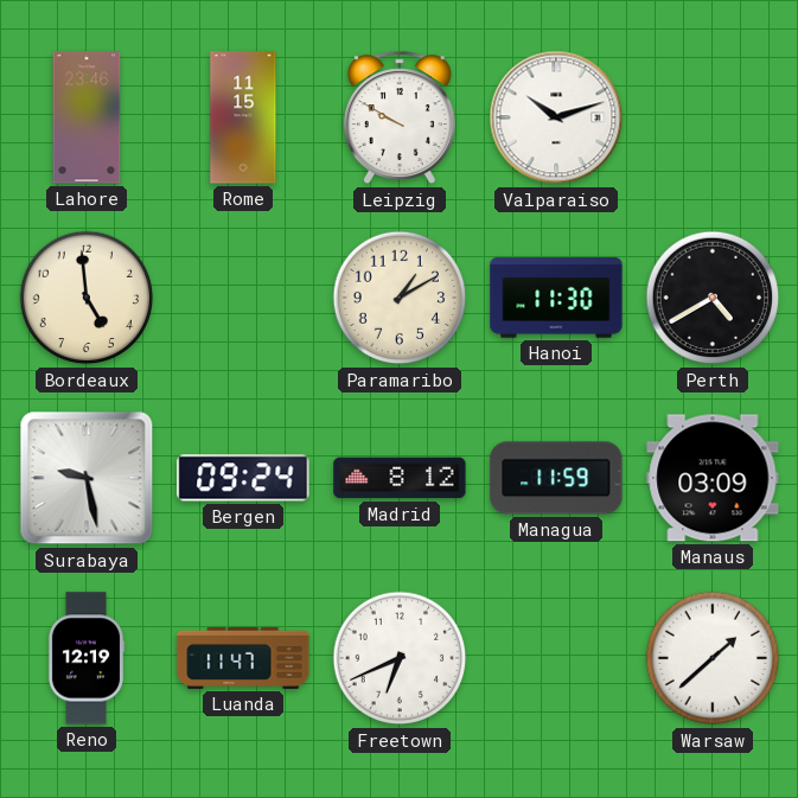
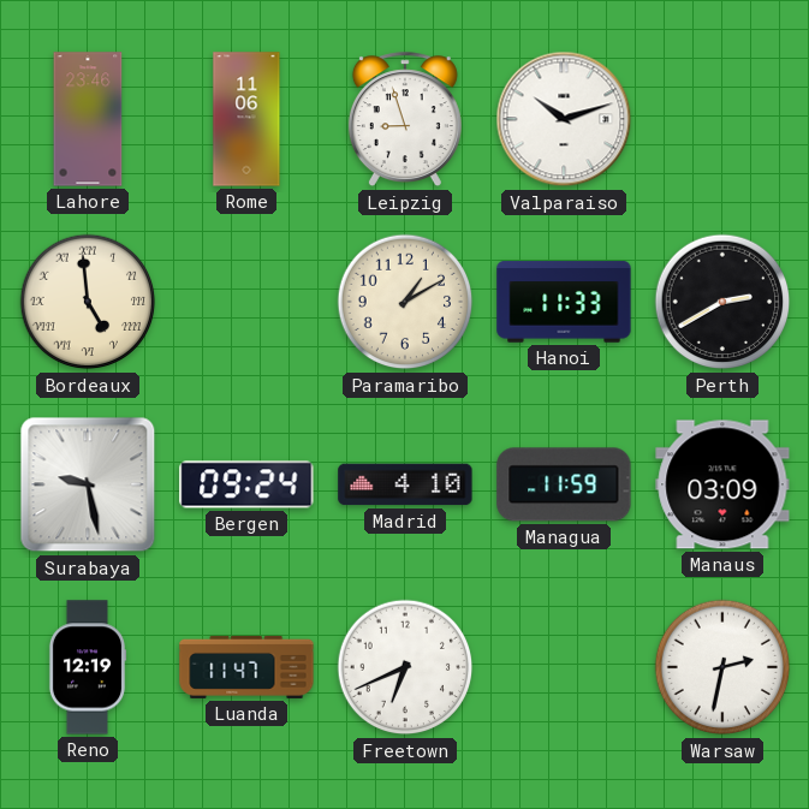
Rome: 11:15 -> 11:06
Leipzig: 9:50 -> 8:57
Bordeaux numerals: Arabic -> Roman
Hanoi: 11:30 -> 11:33
Perth: 4:40 -> 2:40
Madrid: 8:12 -> 4:10
Warsaw: 1:38 -> 2:32
